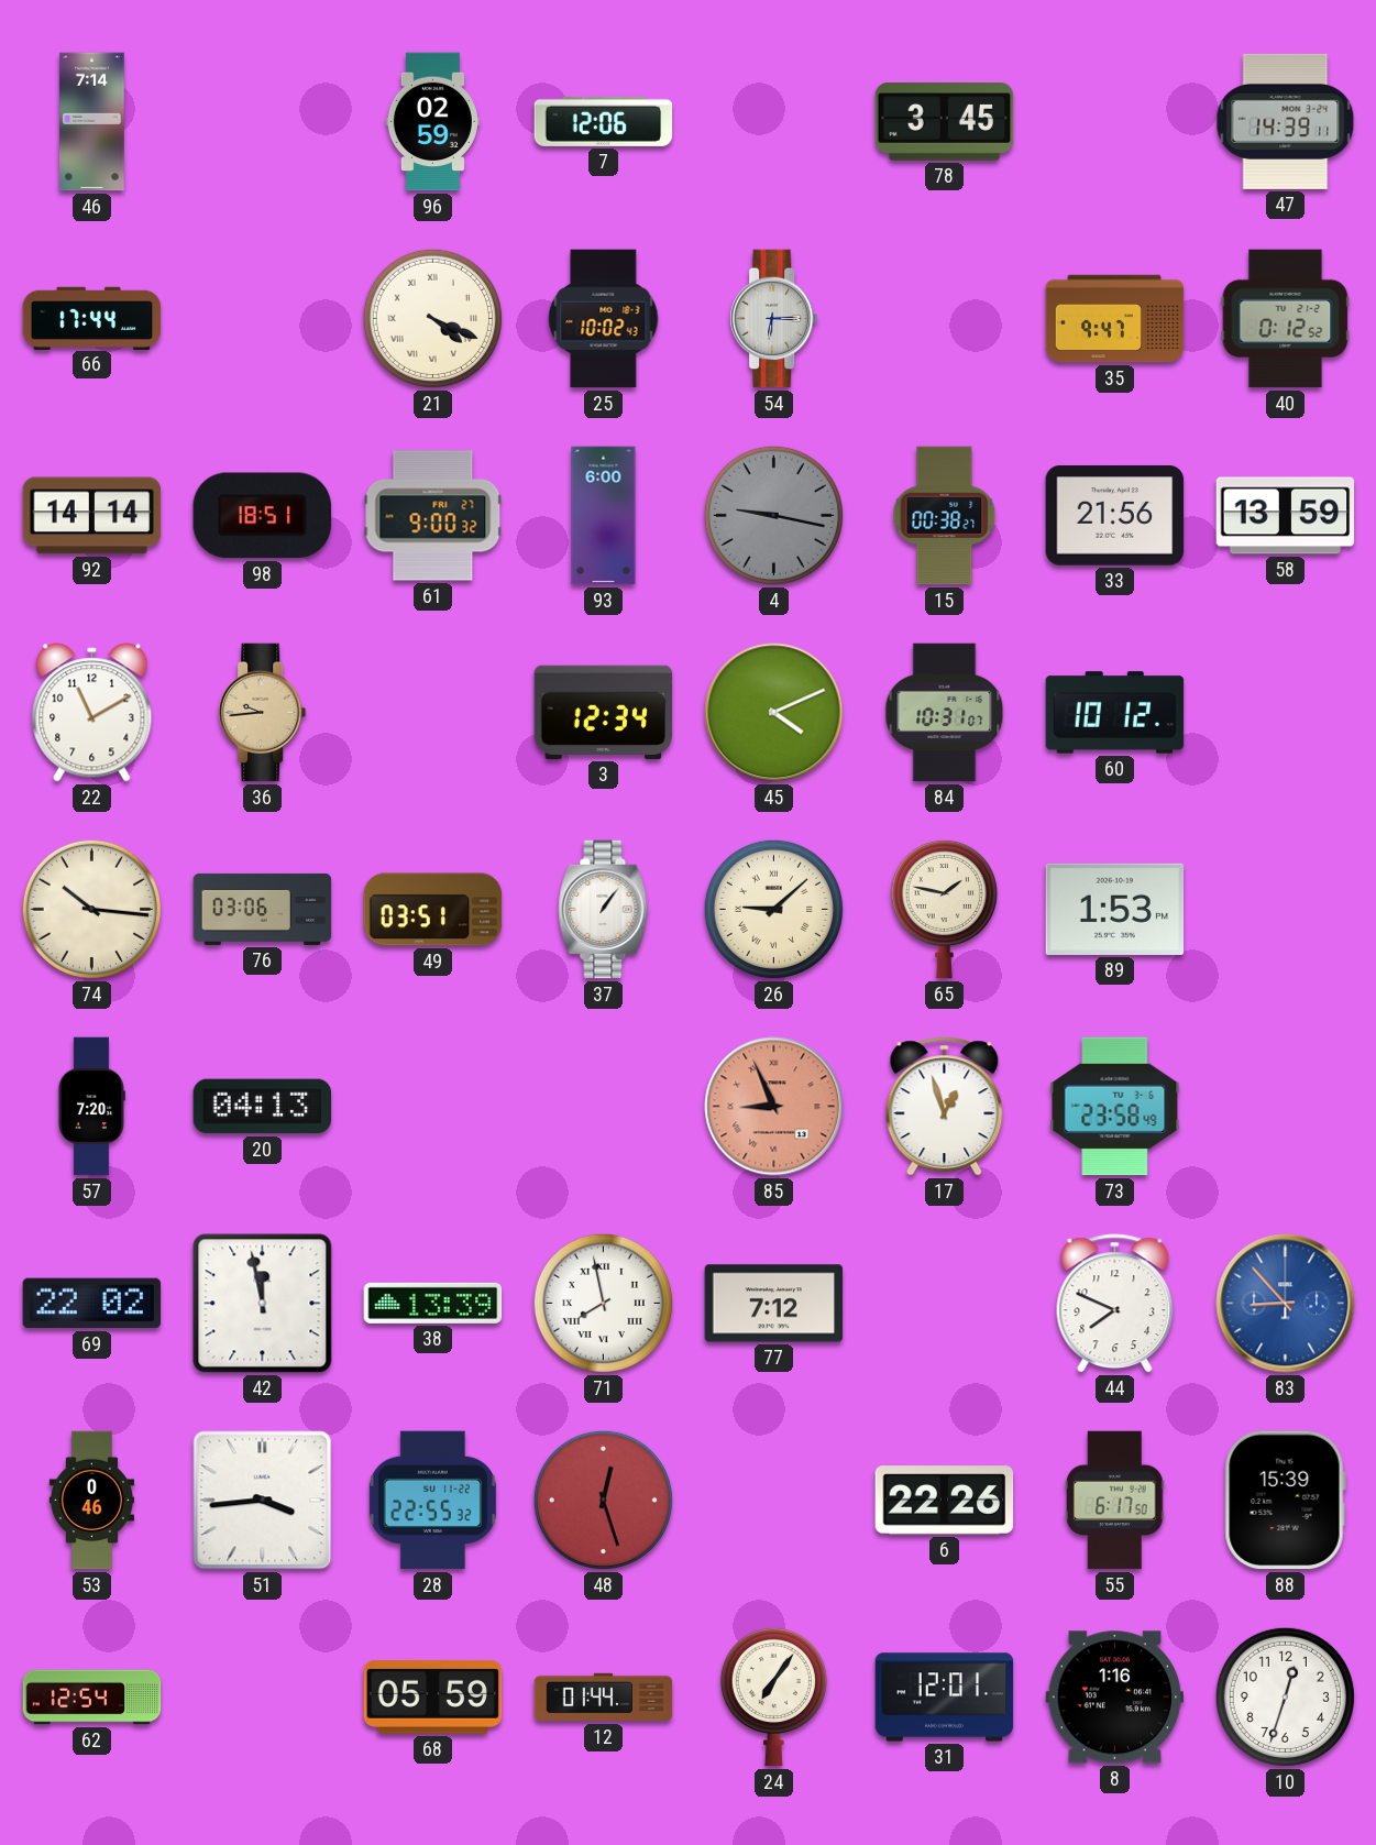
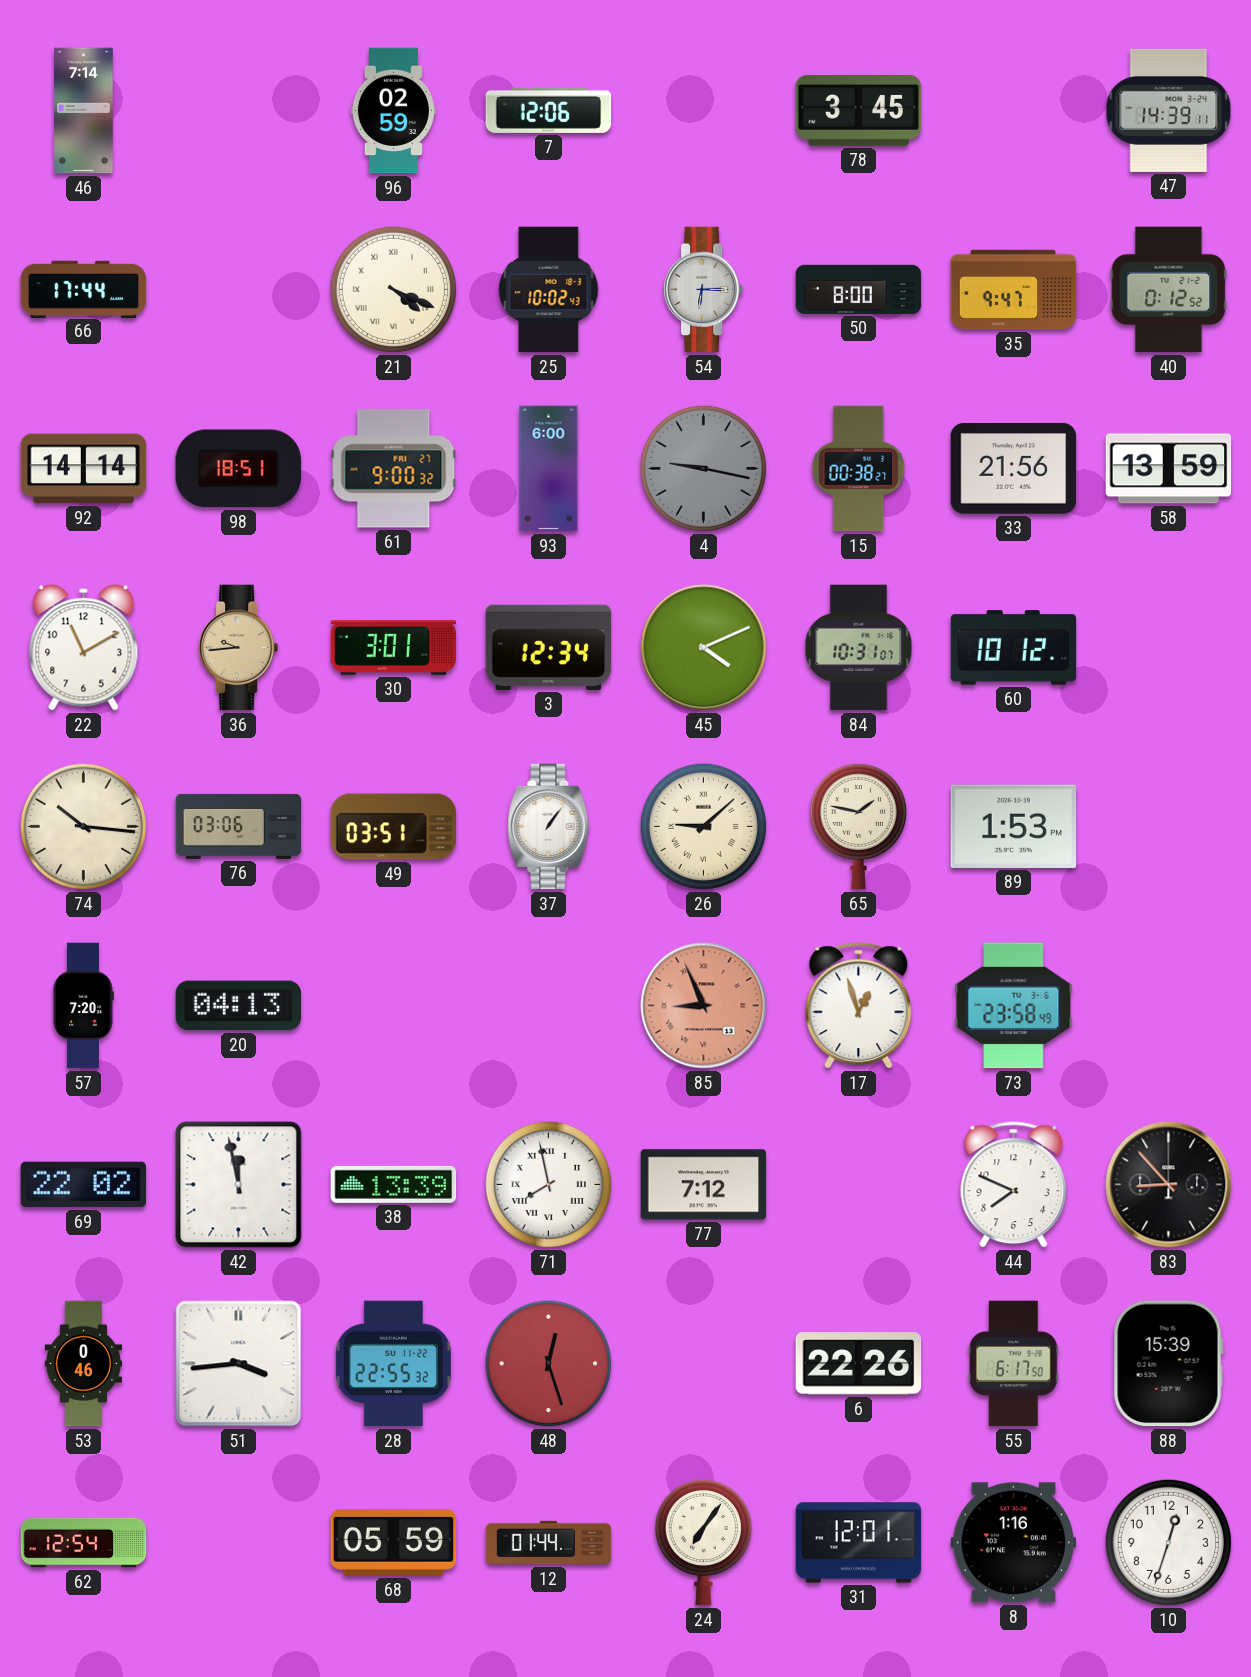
50: none -> 8:00
30: none -> 3:01
83 dial: blue -> black
